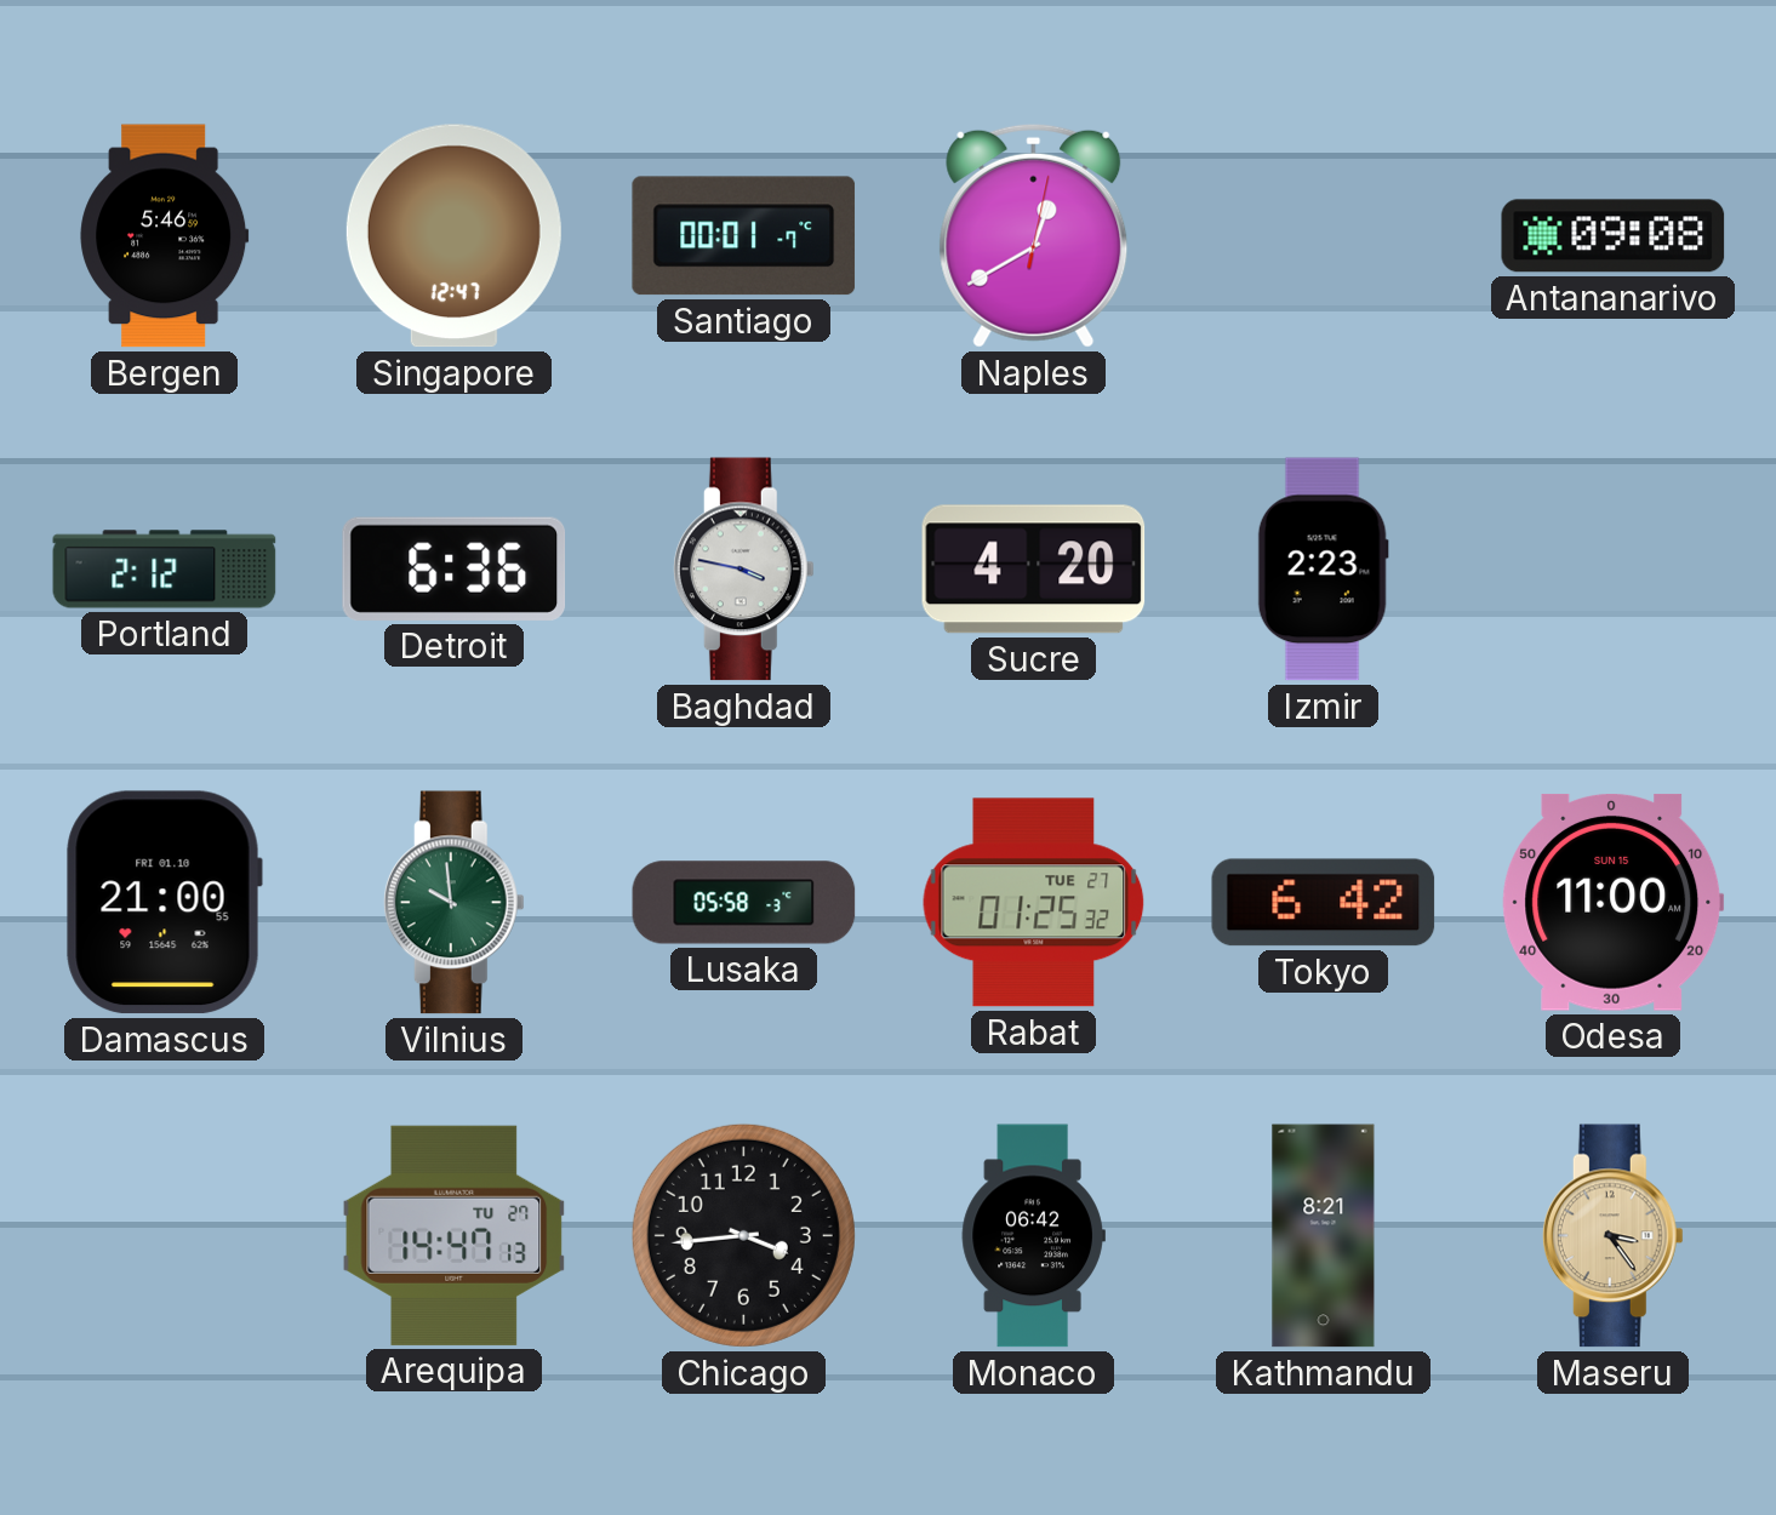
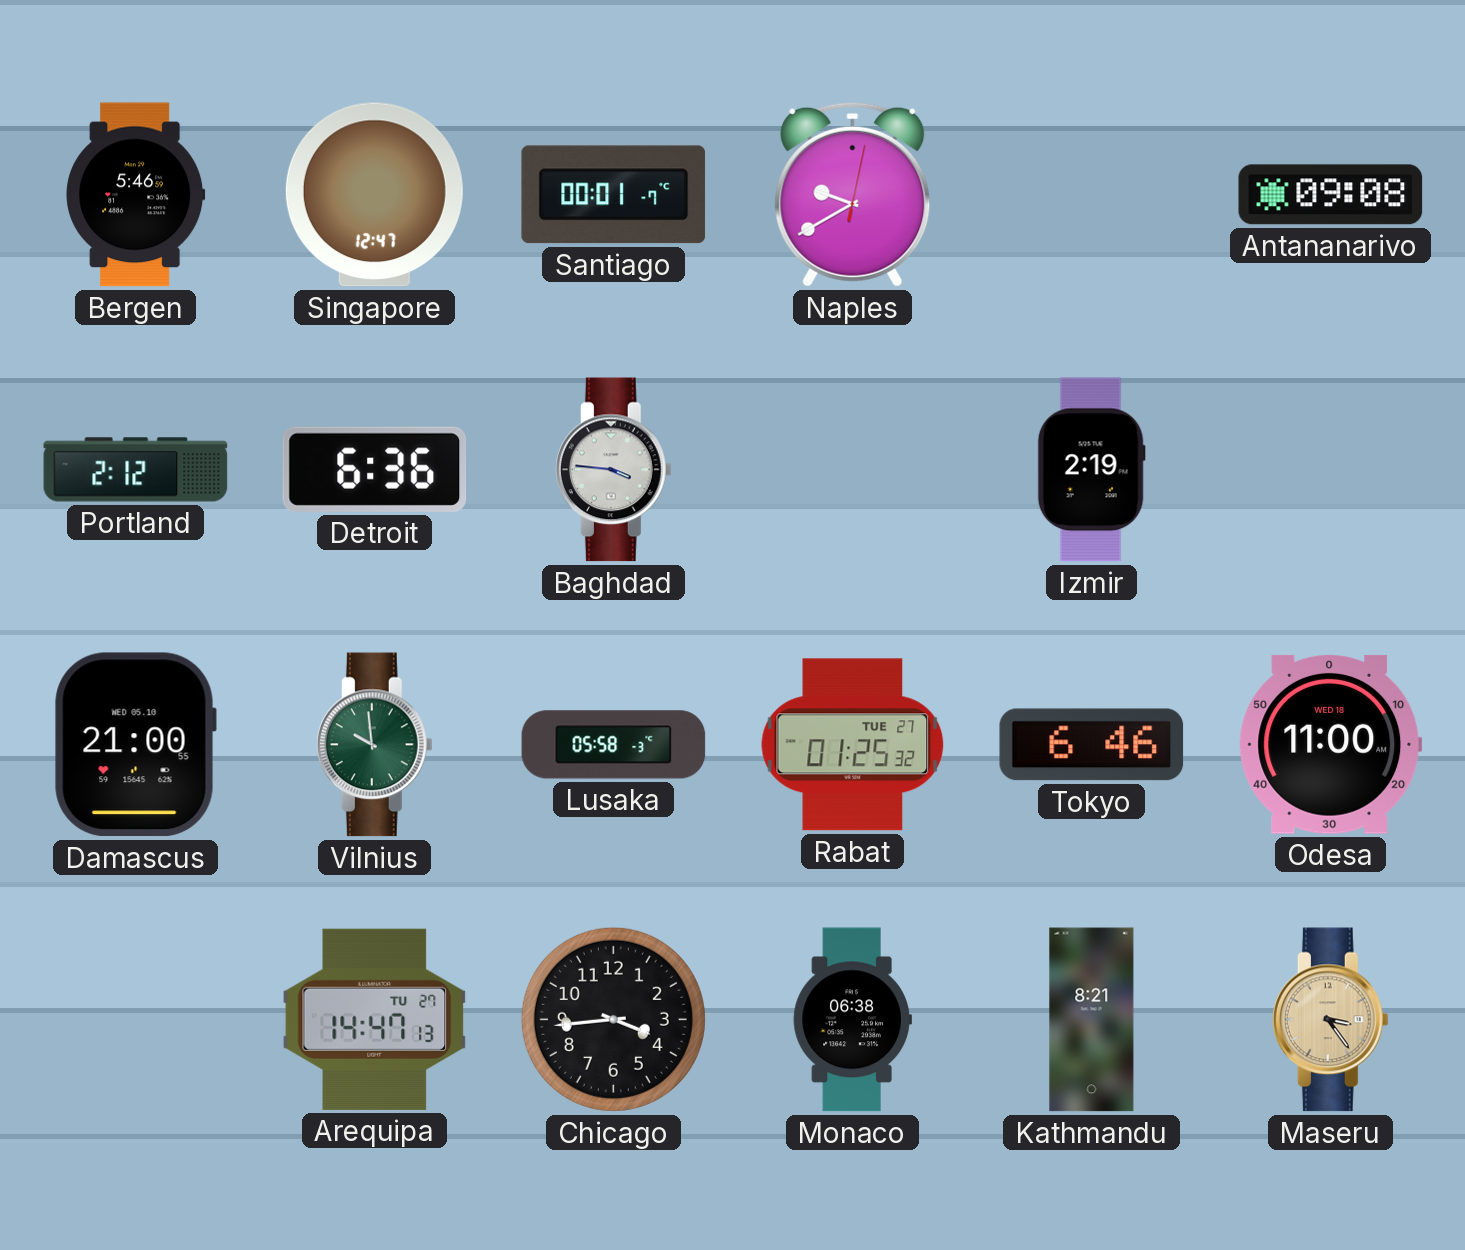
Naples: 12:40 -> 9:40
Baghdad: 3:47 -> 3:46
Sucre: 4:20 -> none
Izmir: 2:23 -> 2:19
Damascus date: FRI 01.10 -> WED 05.10
Tokyo: 6:42 -> 6:46
Odesa date: SUN 15 -> WED 18
Monaco: 06:42 -> 06:38
